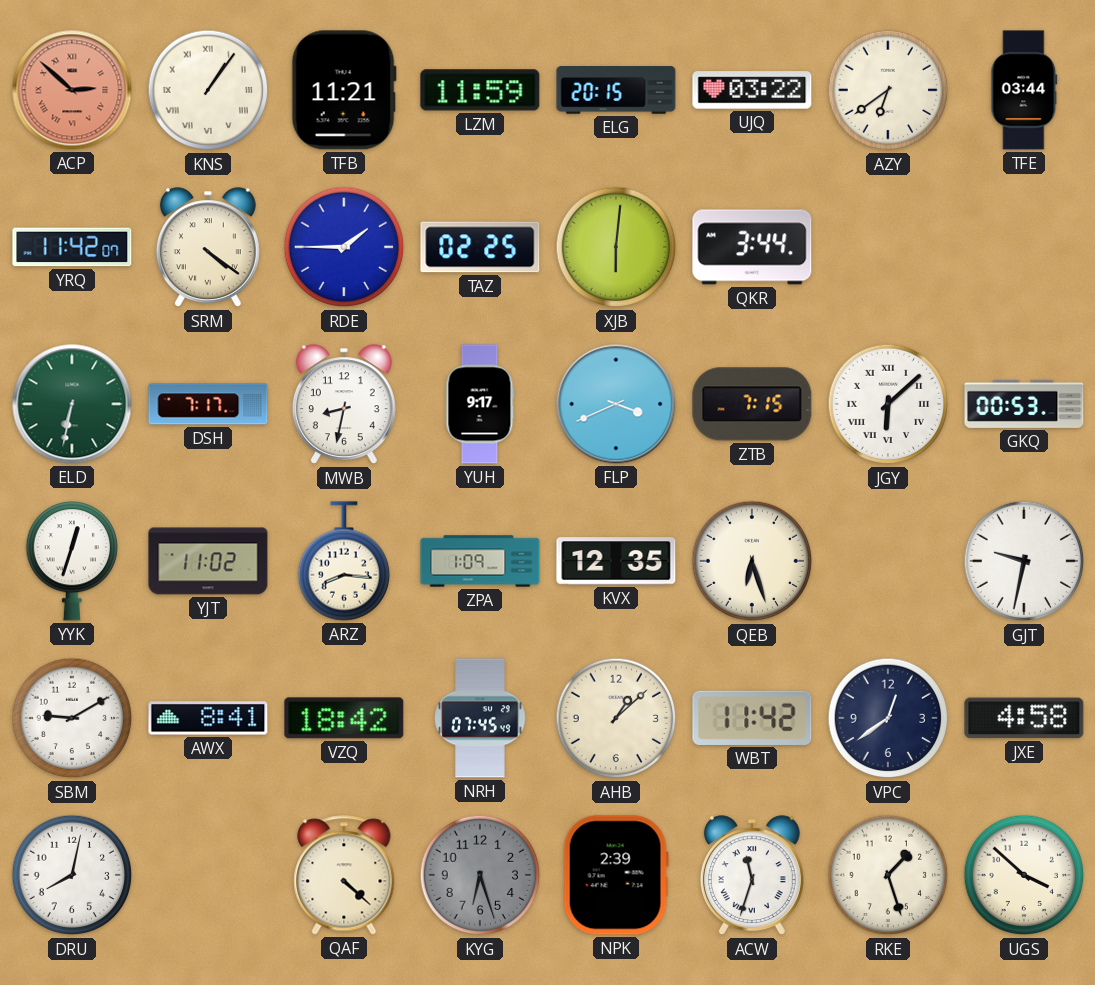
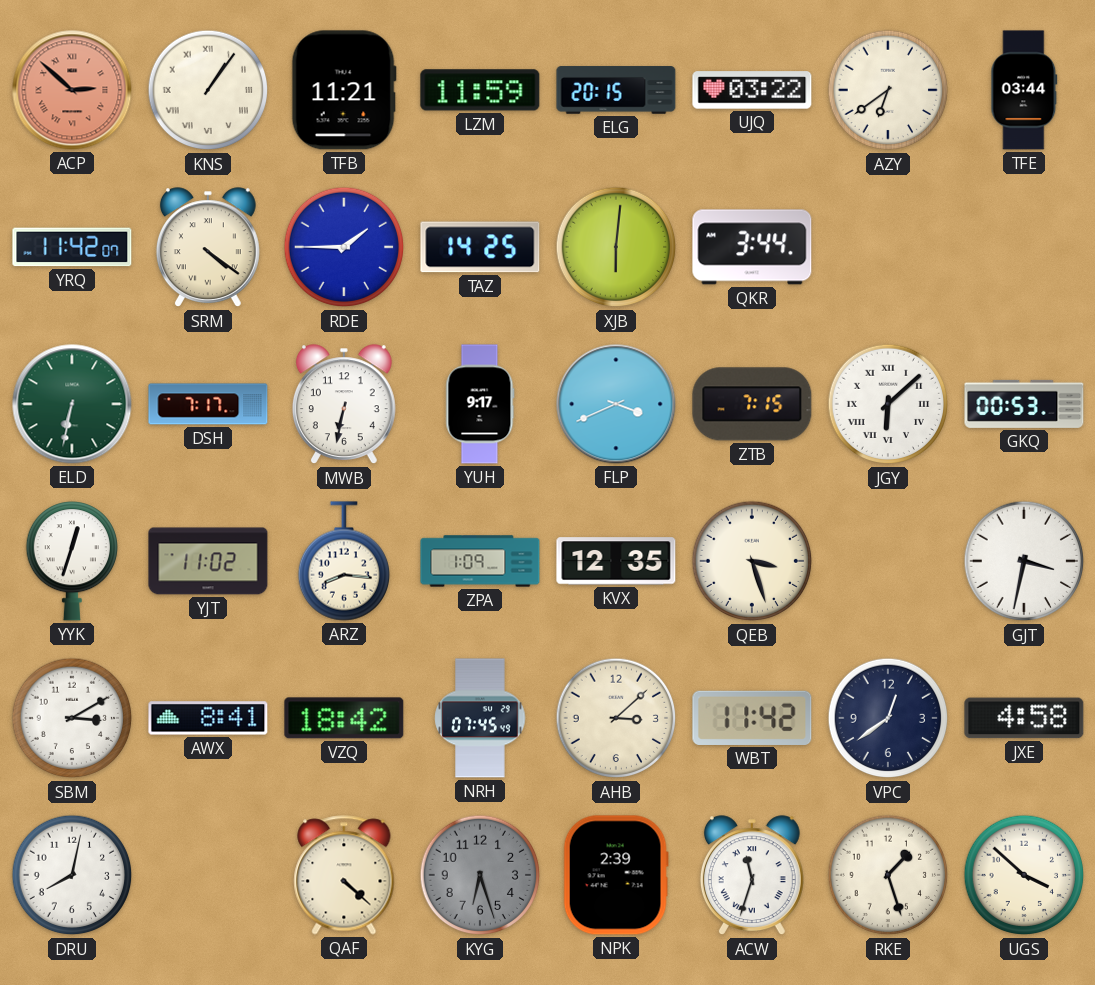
TAZ: 02:25 -> 14:25
MWB: 8:32 -> 6:32
QEB: 6:27 -> 3:27
GJT: 9:32 -> 3:32
SBM: 9:10 -> 3:10
AHB: 1:08 -> 3:08
